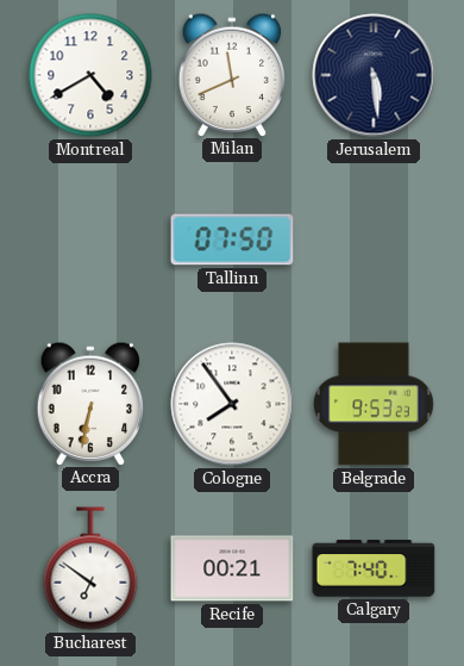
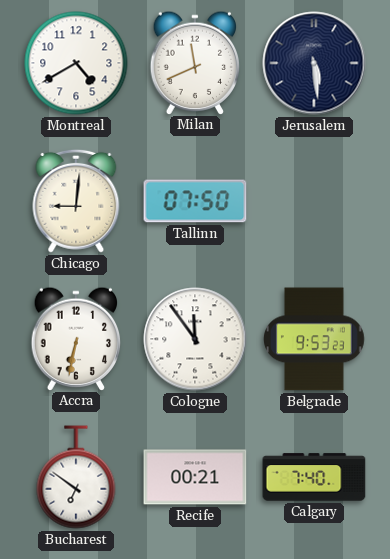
Chicago: none -> 9:01
Cologne: 7:54 -> 11:54
